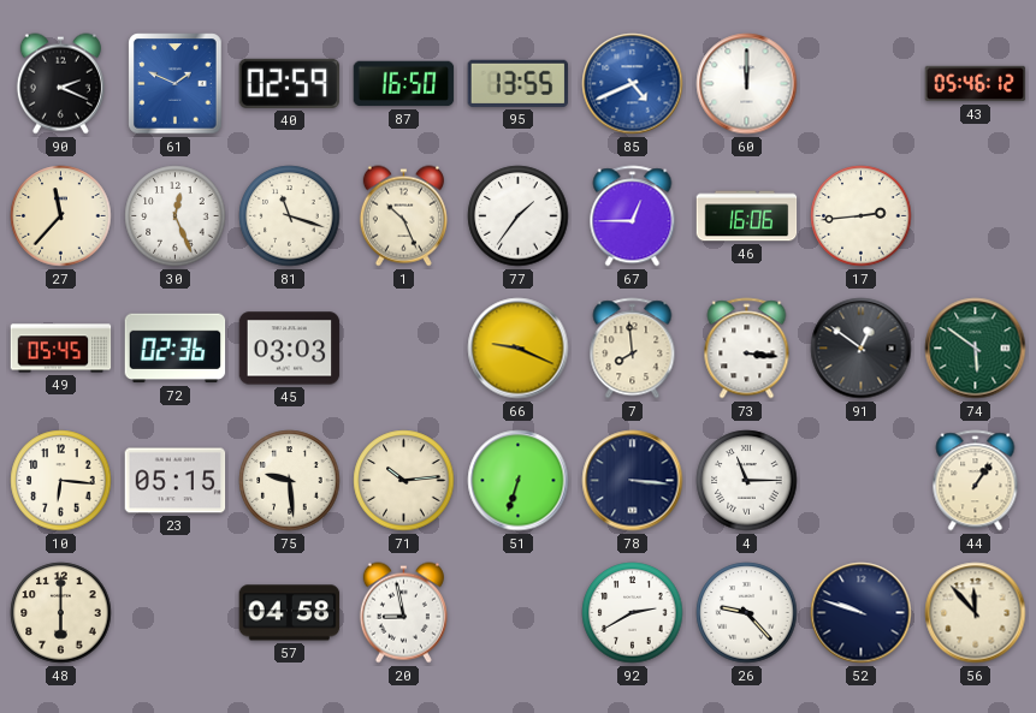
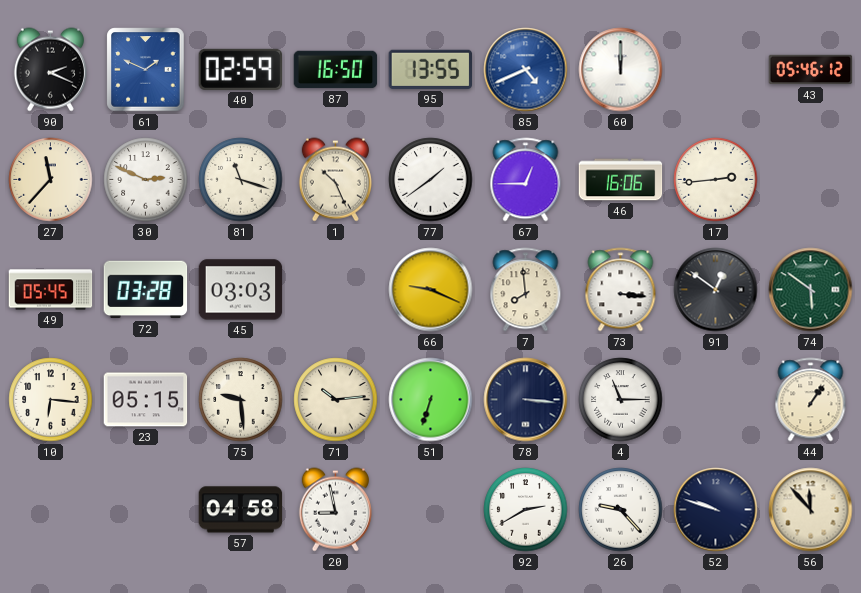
30: 12:26 -> 2:49
77: 1:36 -> 1:39
72: 02:36 -> 03:28
48: 6:00 -> none
